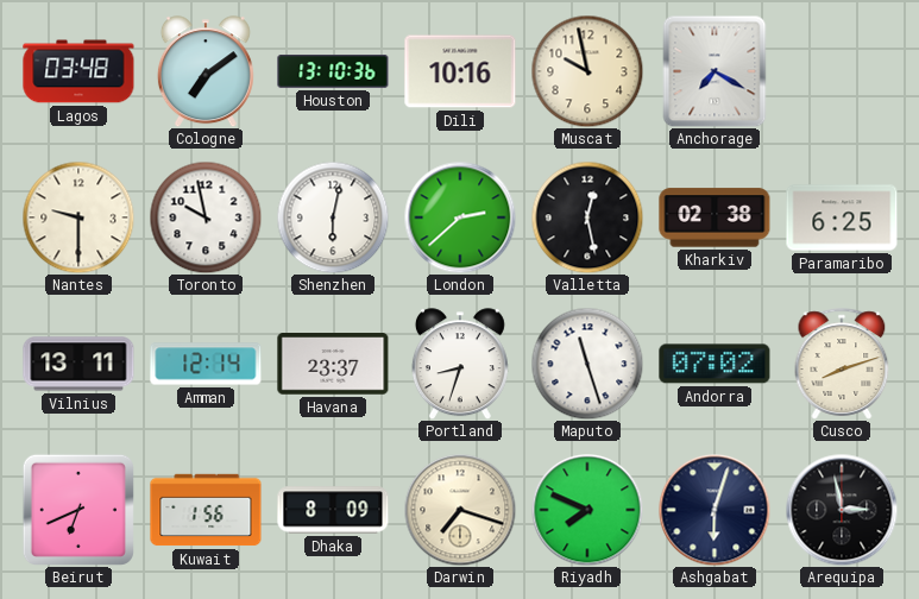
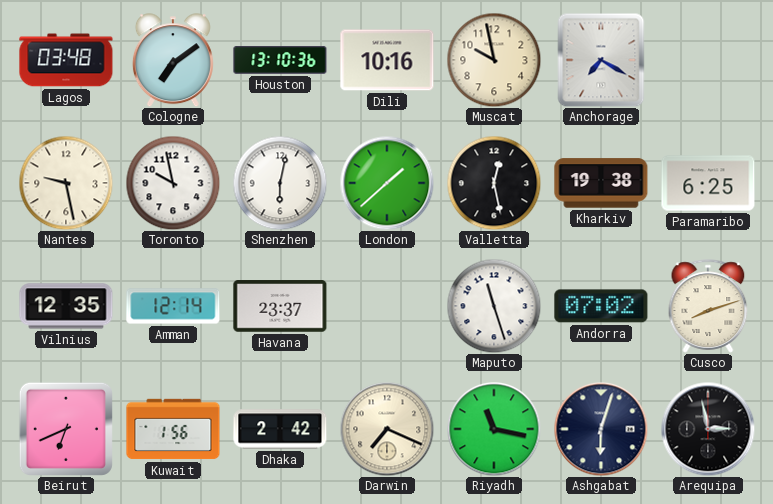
Nantes: 9:30 -> 9:28
London: 2:38 -> 1:38
Kharkiv: 02:38 -> 19:38
Vilnius: 13:11 -> 12:35
Portland: 8:33 -> none
Dhaka: 8:09 -> 2:42
Darwin: 7:18 -> 7:19
Riyadh: 7:49 -> 11:17
